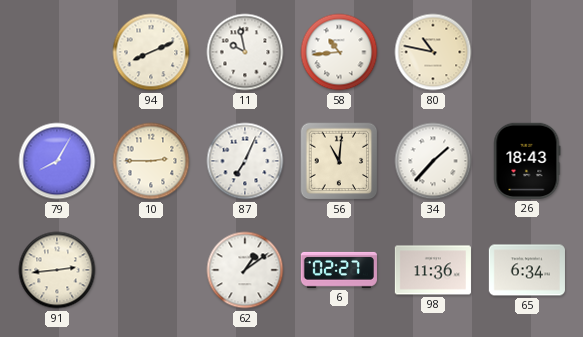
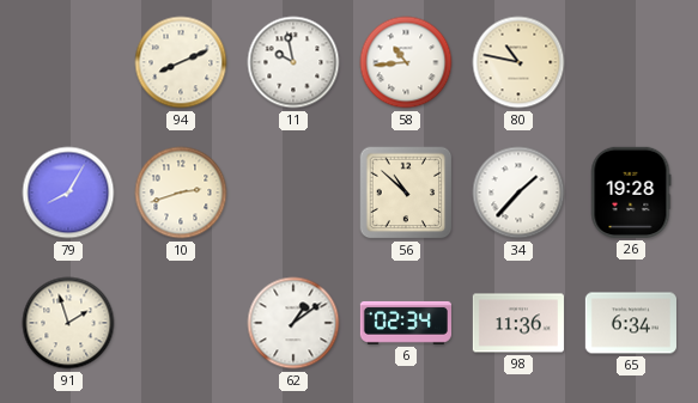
10: 2:45 -> 2:42
87: 7:04 -> none
56: 11:01 -> 10:52
26: 18:43 -> 19:28
91: 2:44 -> 1:57
6: 02:27 -> 02:34
